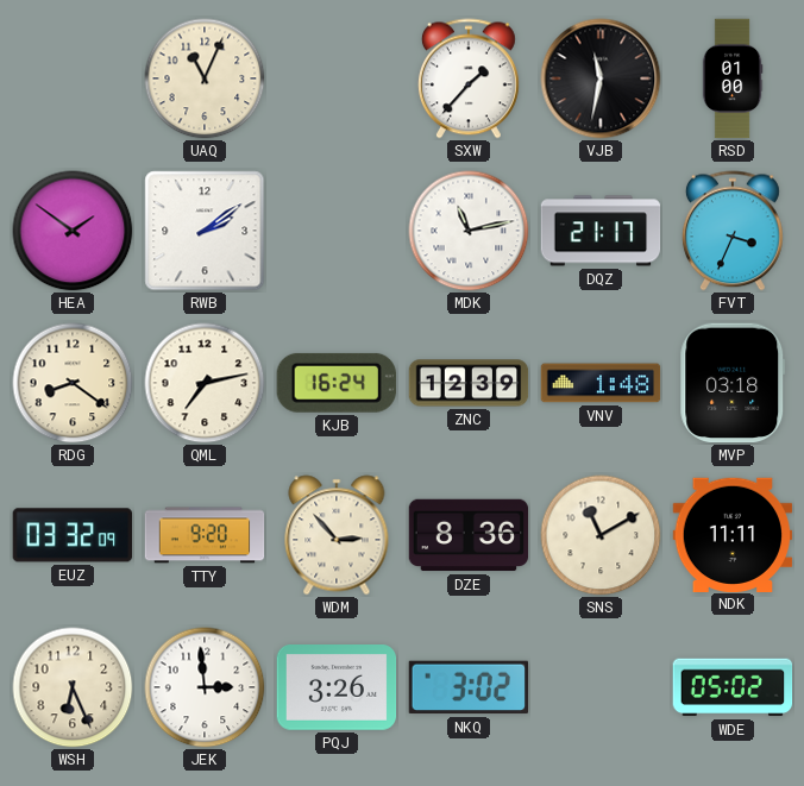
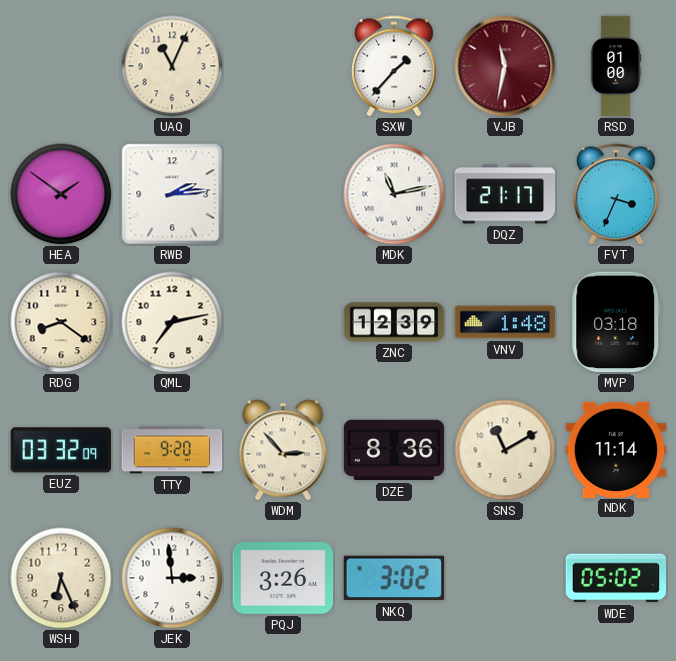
VJB dial: black -> burgundy
RWB: 2:09 -> 2:14
KJB: 16:24 -> none
NDK: 11:11 -> 11:14
